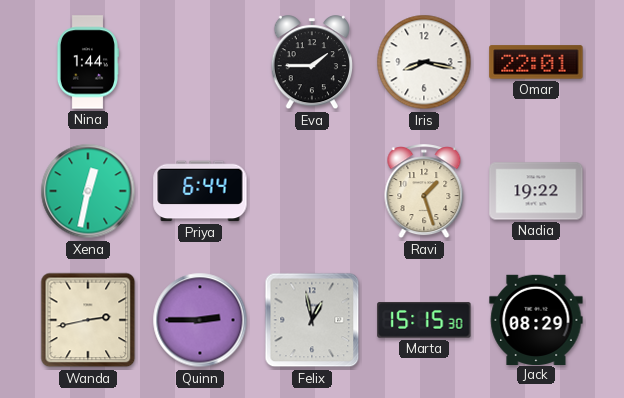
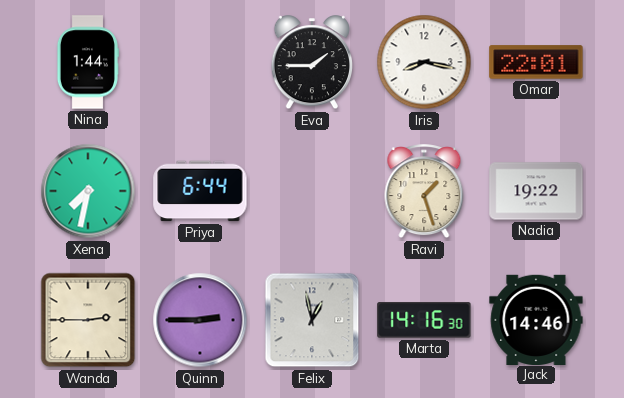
Xena: 12:32 -> 7:32
Wanda: 2:43 -> 2:45
Marta: 15:15 -> 14:16
Jack: 08:29 -> 14:46
